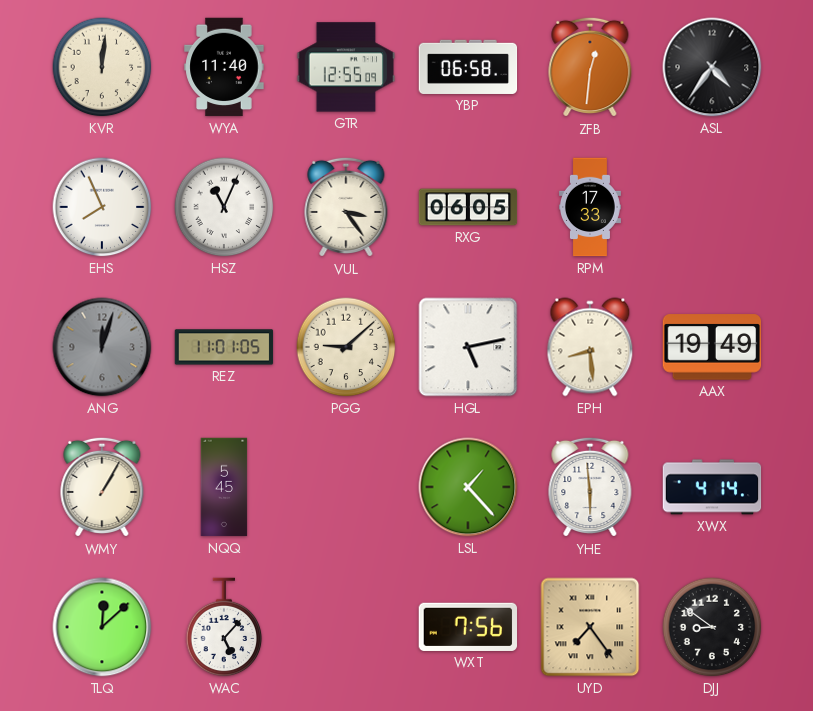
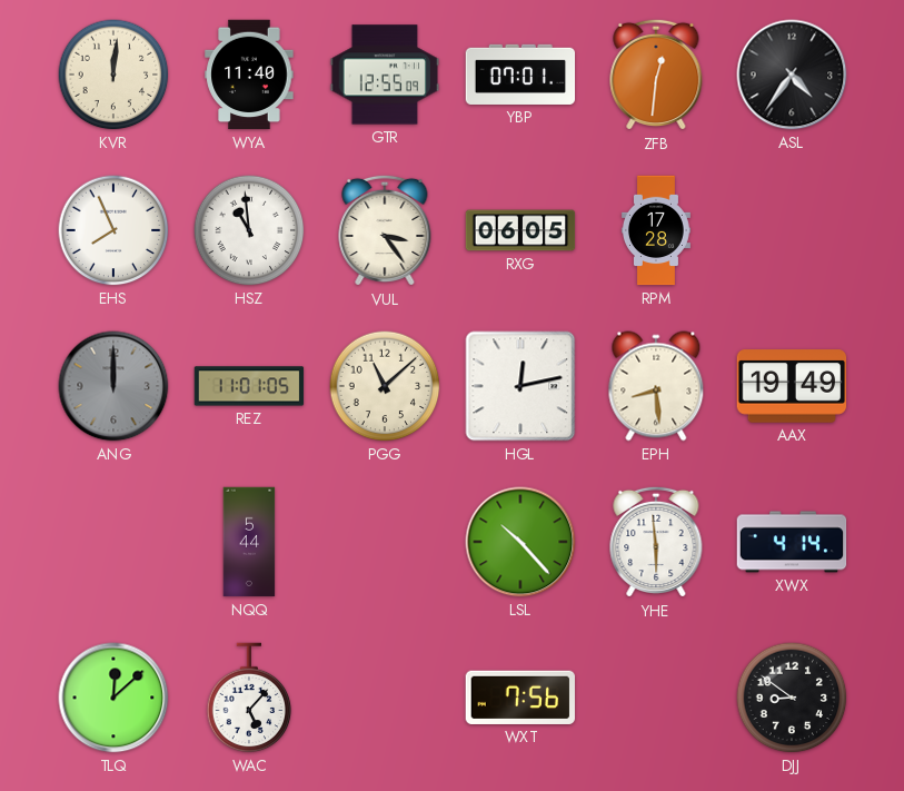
YBP: 06:58 -> 07:01
HSZ: 11:04 -> 10:59
RPM: 17:33 -> 17:28
ANG: 12:03 -> 12:00
PGG: 9:08 -> 11:08
HGL: 5:13 -> 12:13
WMY: 1:05 -> none
NQQ: 5:45 -> 5:44
LSL: 1:23 -> 10:23
UYD: 7:24 -> none
